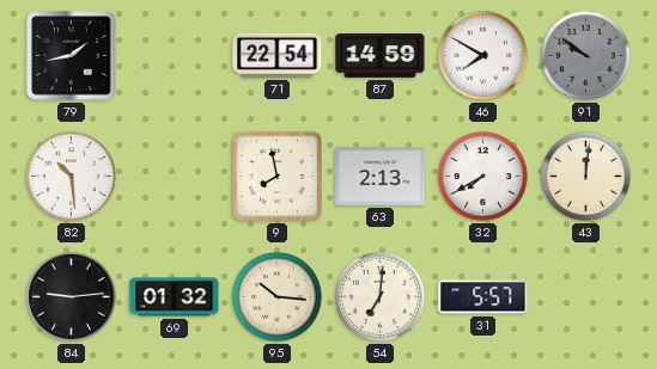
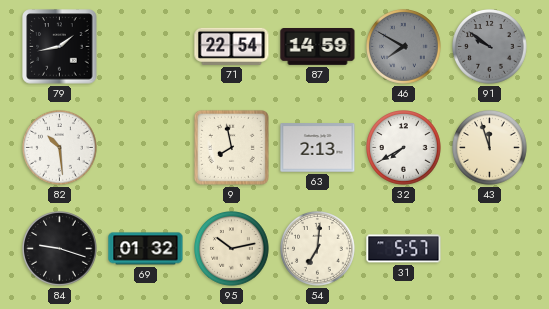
46 dial: white -> grey
43: 12:01 -> 11:57
84: 9:14 -> 9:18
95: 10:16 -> 10:13
